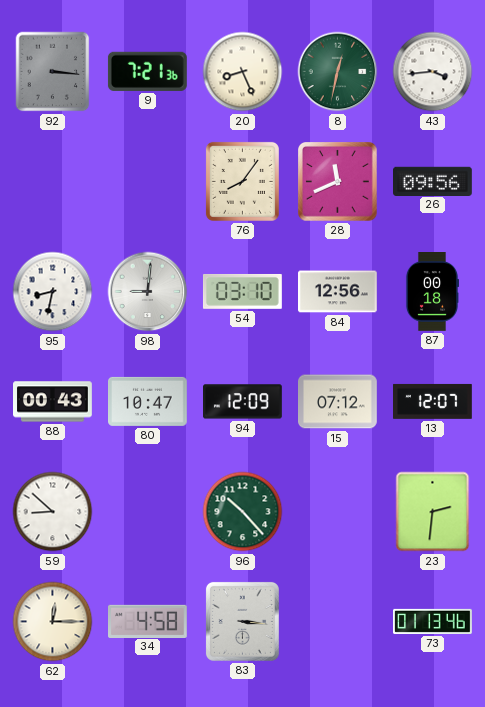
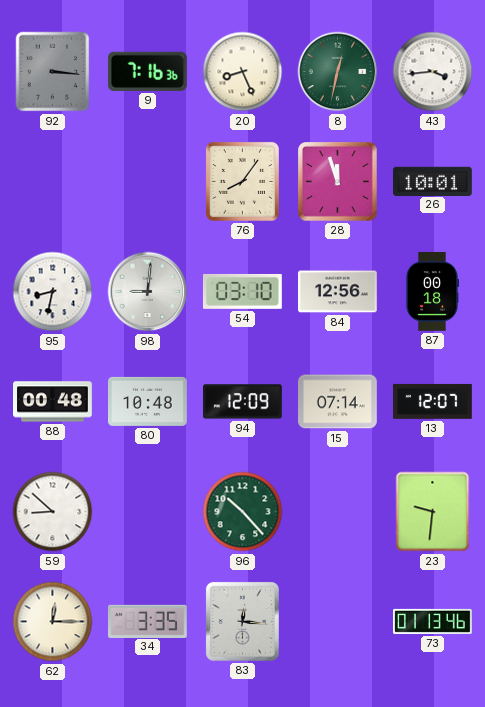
9: 7:21 -> 7:16
28: 11:41 -> 11:57
26: 09:56 -> 10:01
88: 00:43 -> 00:48
80: 10:47 -> 10:48
15: 07:12 -> 07:14
23: 2:31 -> 9:31
34: 4:58 -> 3:35
83: 3:16 -> 12:16
